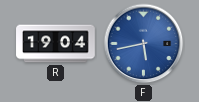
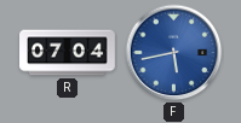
R: 19:04 -> 07:04
